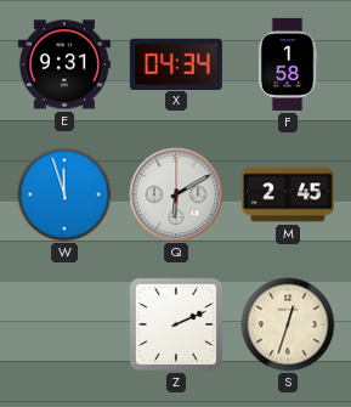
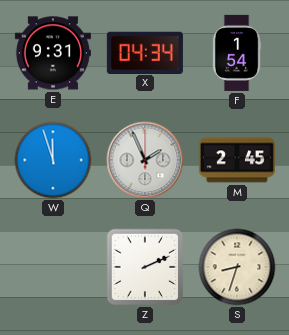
F: 1:58 -> 1:54
Q: 6:10 -> 1:56
S: 12:33 -> 8:33
